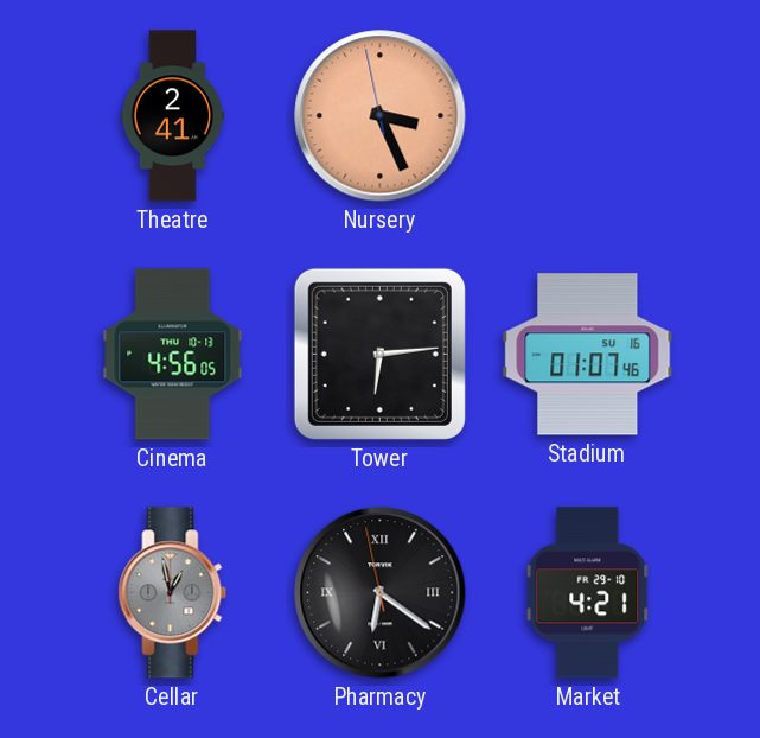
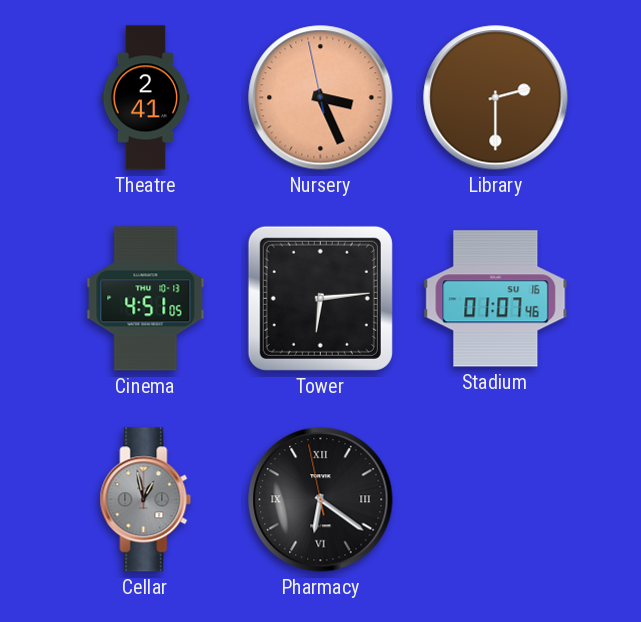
Library: none -> 2:30
Cinema: 4:56 -> 4:51
Market: 4:21 -> none
